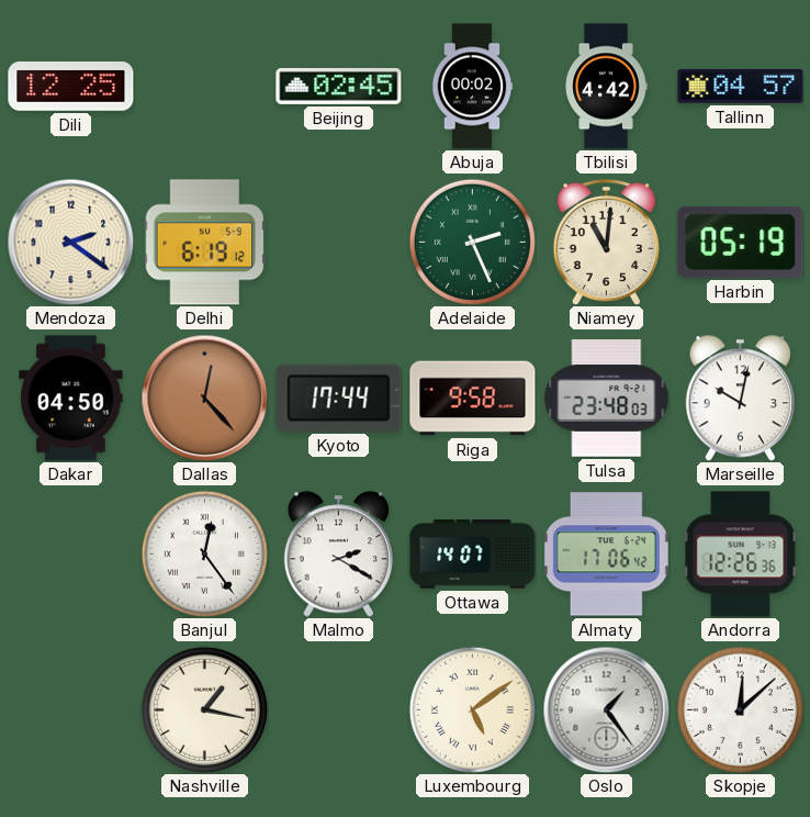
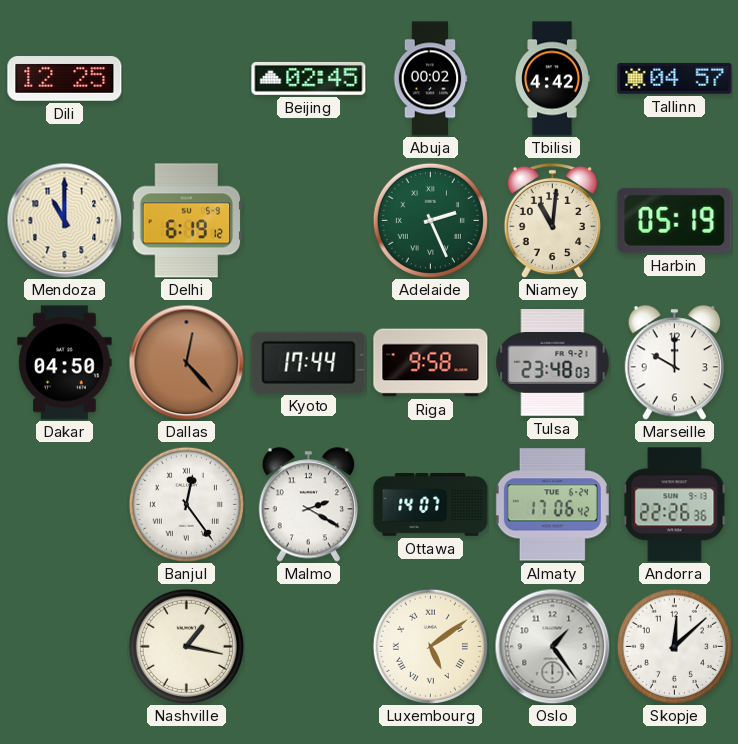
Mendoza: 2:21 -> 11:00
Marseille: 10:02 -> 10:00
Andorra: 12:26 -> 22:26
